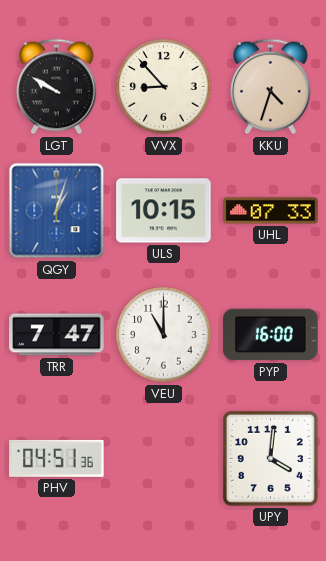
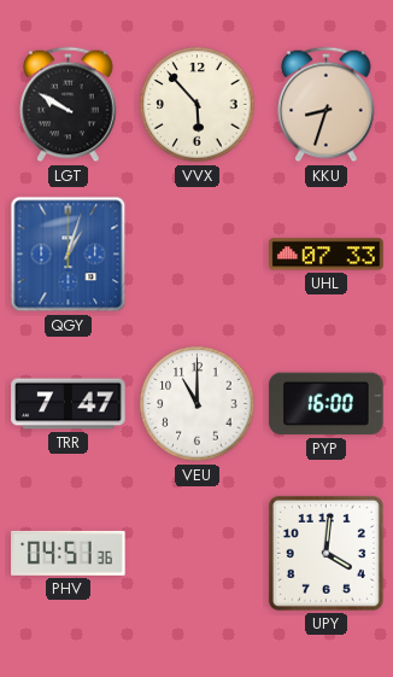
VVX: 8:53 -> 5:53
KKU: 4:33 -> 8:33
ULS: 10:15 -> none
